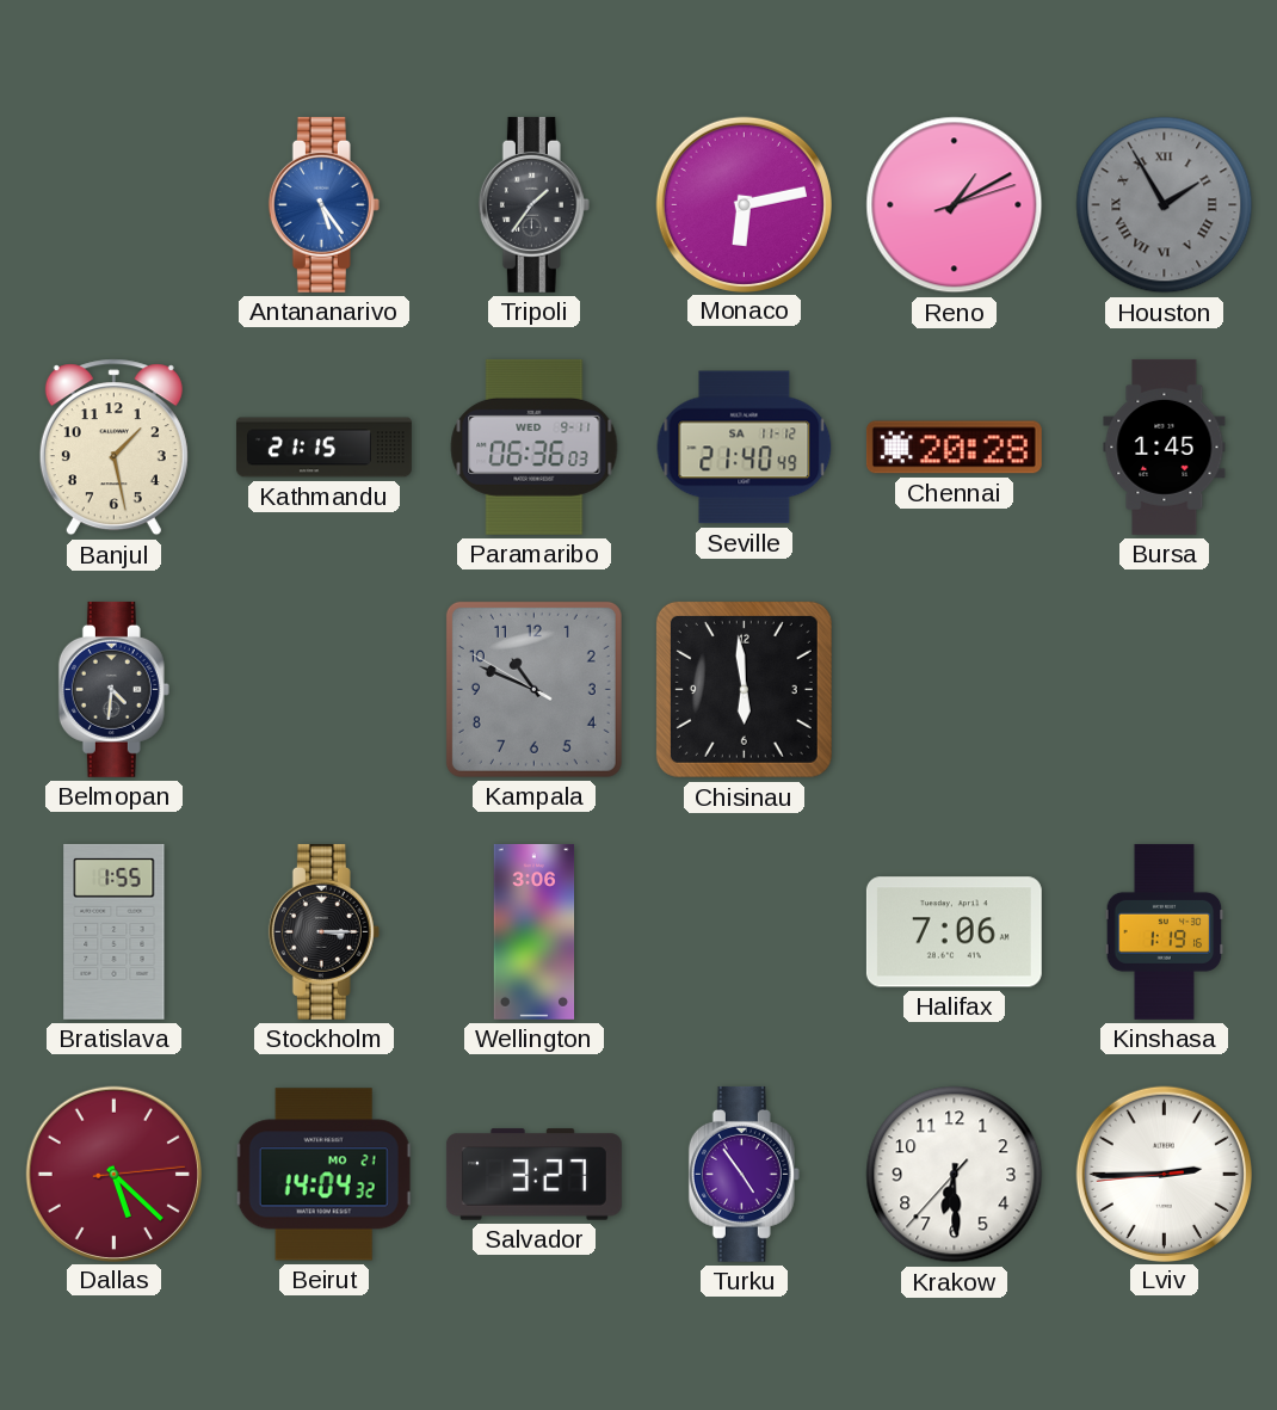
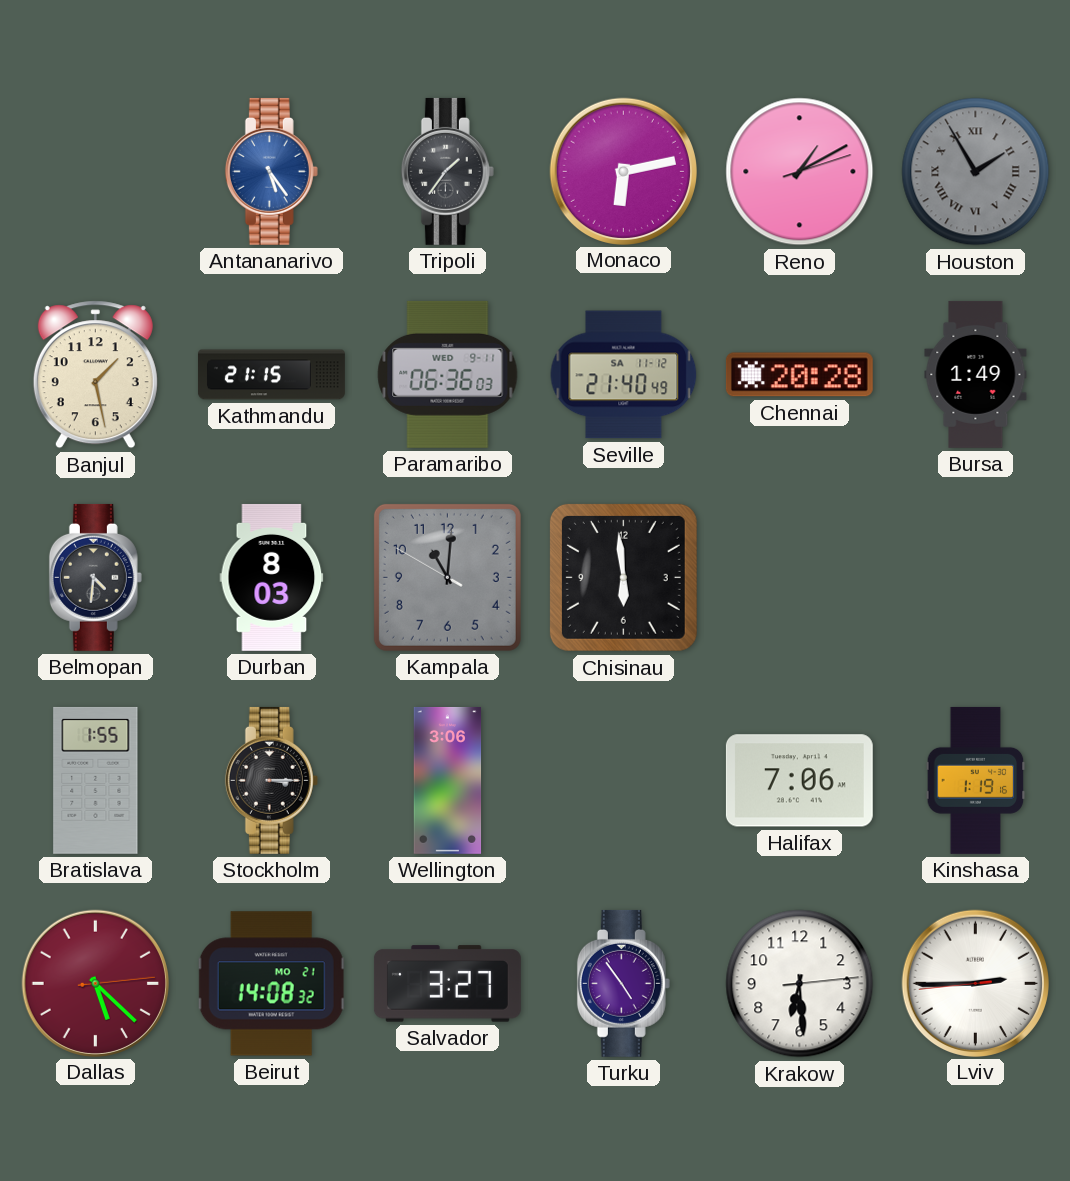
Bursa: 1:45 -> 1:49
Durban: none -> 8:03
Kampala: 10:48 -> 11:00
Beirut: 14:04 -> 14:08
Krakow: 6:29:37 -> 6:29:14
